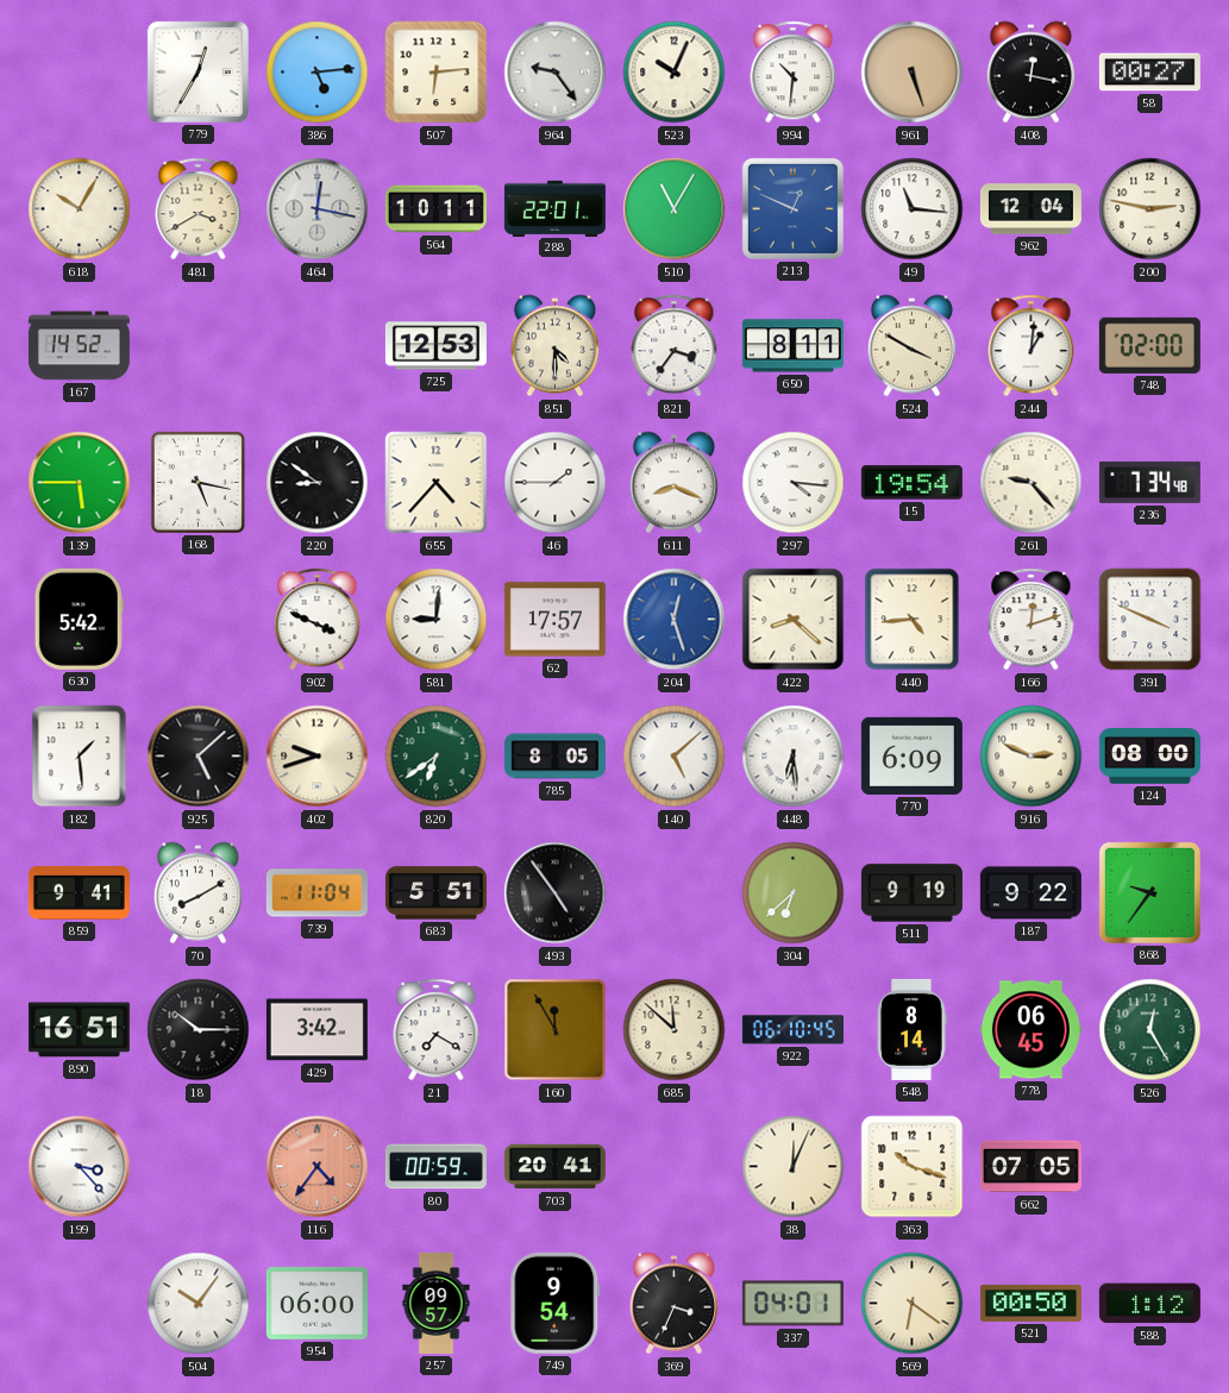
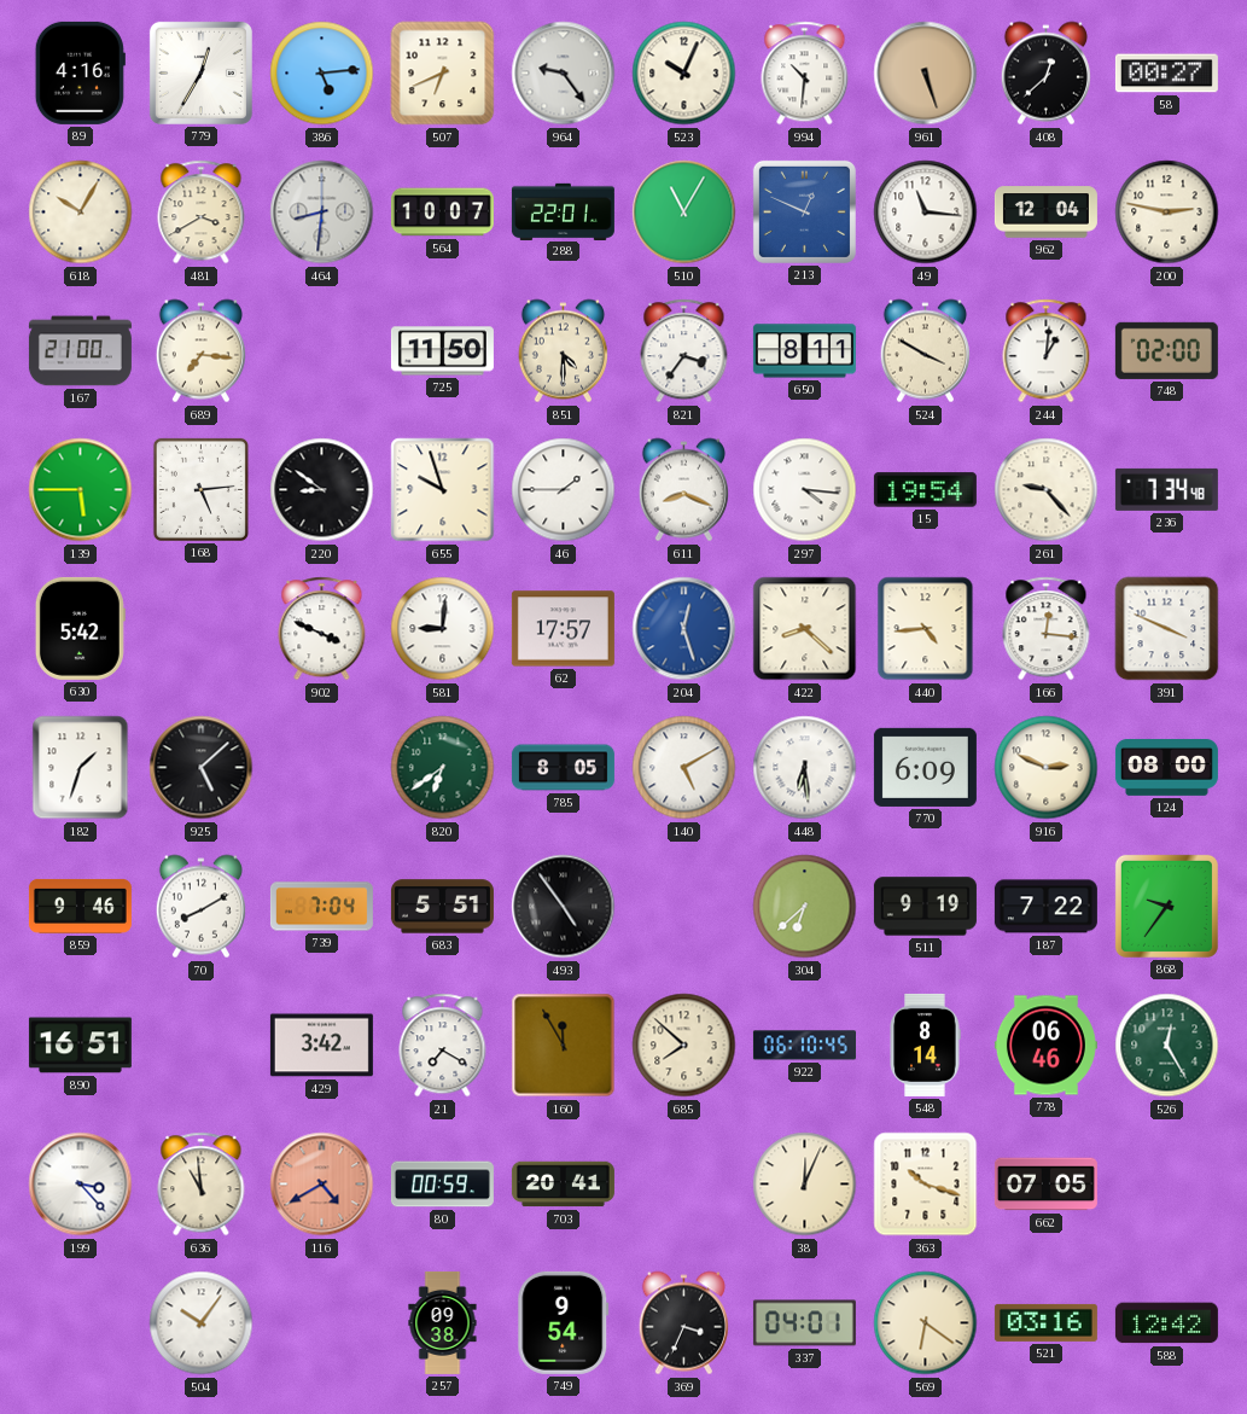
89: none -> 4:16
507: 6:14 -> 6:41
408: 12:17 -> 12:38
464: 12:17 -> 8:31
564: 10:11 -> 10:07
167: 14:52 -> 21:00
689: none -> 7:16
725: 12:53 -> 11:50
168: 5:17 -> 5:14
655: 4:37 -> 9:57
166: 12:12 -> 12:16
182: 1:29 -> 1:33
402: 9:42 -> none
140: 5:08 -> 5:10
859: 9:41 -> 9:46
739: 11:04 -> 7:04
187: 9:22 -> 7:22
18: 10:15 -> none
685: 11:52 -> 7:52
778: 06:45 -> 06:46
636: none -> 10:59
116: 4:36 -> 4:40
954: 06:00 -> none
257: 09:57 -> 09:38
521: 00:50 -> 03:16
588: 1:12 -> 12:42
